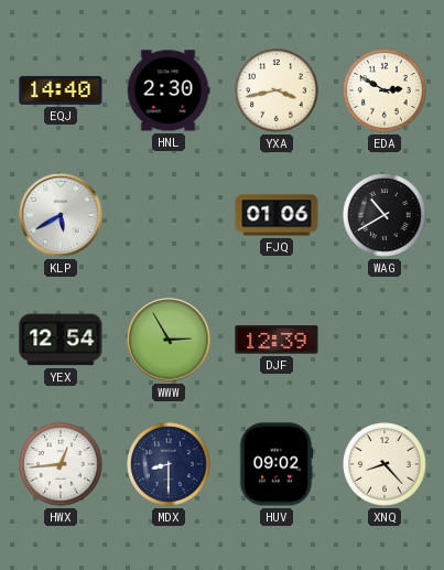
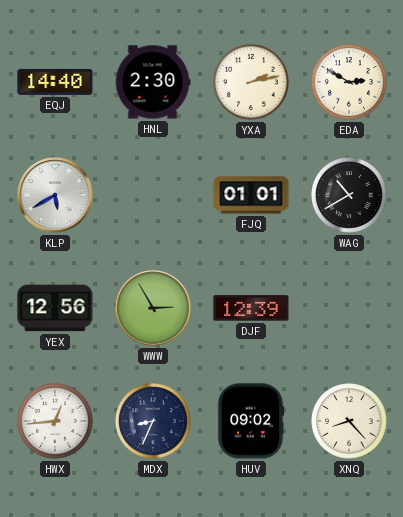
YXA: 3:43 -> 2:13
FJQ: 01:06 -> 01:01
YEX: 12:54 -> 12:56
MDX: 8:30 -> 8:34
